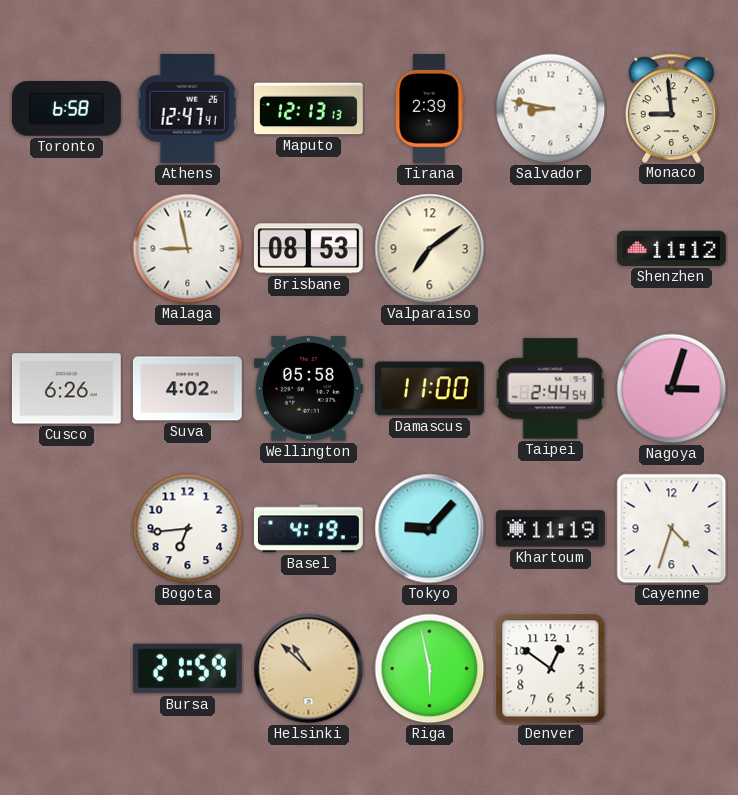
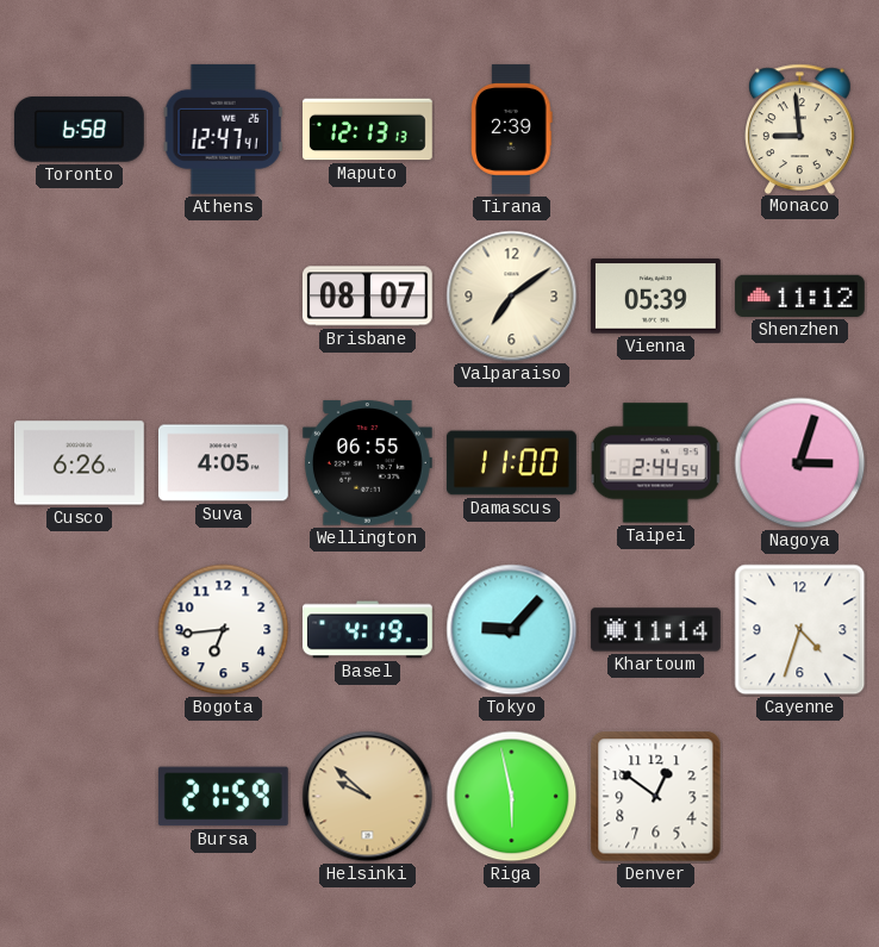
Salvador: 8:47 -> none
Malaga: 8:58 -> none
Brisbane: 08:53 -> 08:07
Vienna: none -> 05:39
Suva: 4:02 -> 4:05
Wellington: 05:58 -> 06:55
Khartoum: 11:19 -> 11:14
Helsinki: 10:52 -> 9:52
